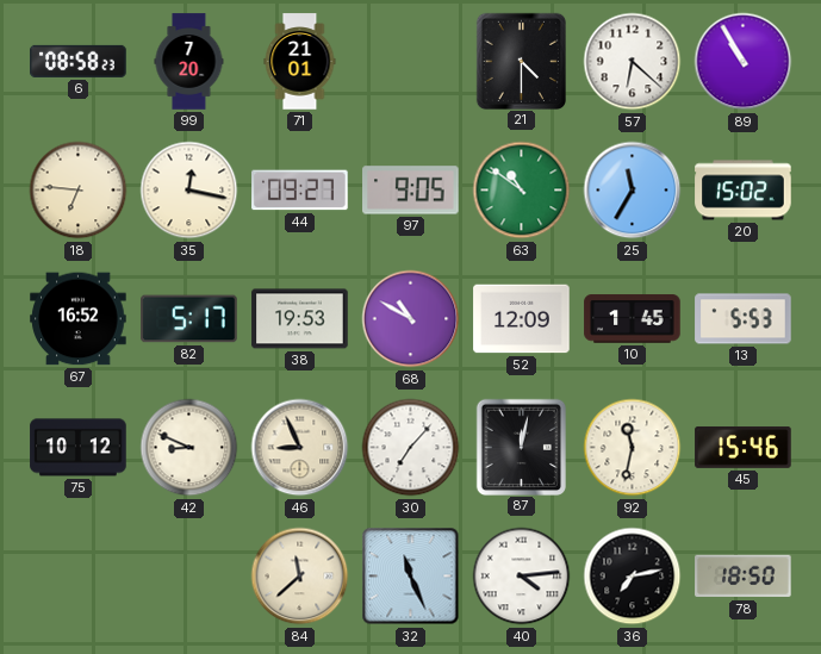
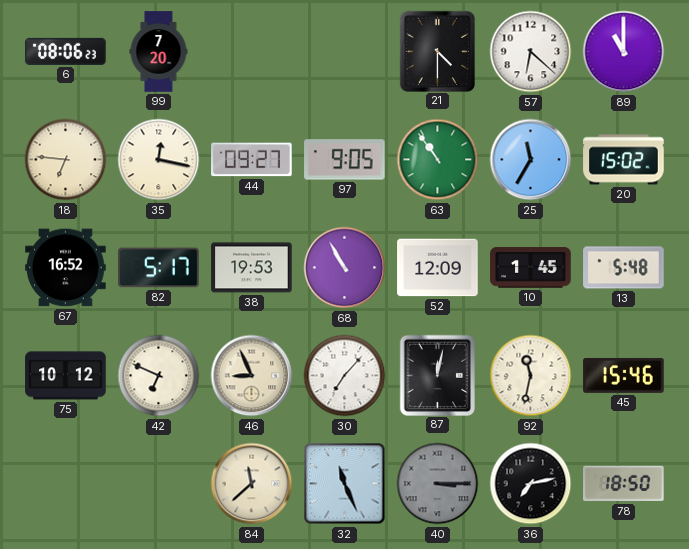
6: 08:58 -> 08:06
71: 21:01 -> none
89: 10:55 -> 11:00
63: 10:51 -> 10:54
68: 10:50 -> 10:55
13: 5:53 -> 5:48
42: 8:49 -> 6:49
40: 4:14 -> 3:15
40 dial: white -> grey
